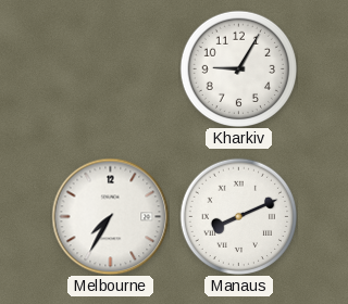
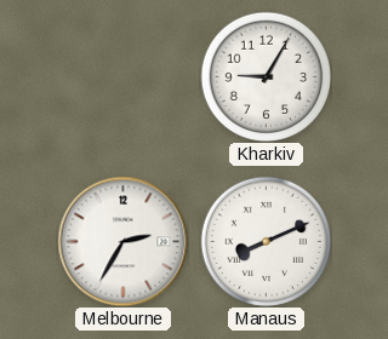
Melbourne: 7:35 -> 2:35
